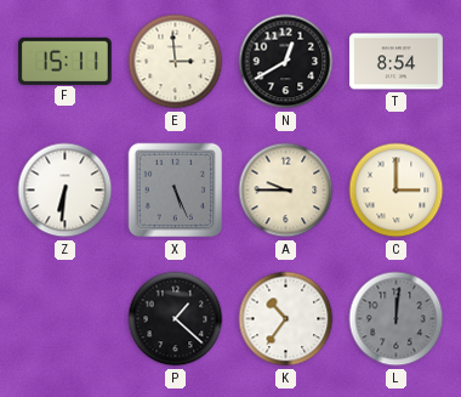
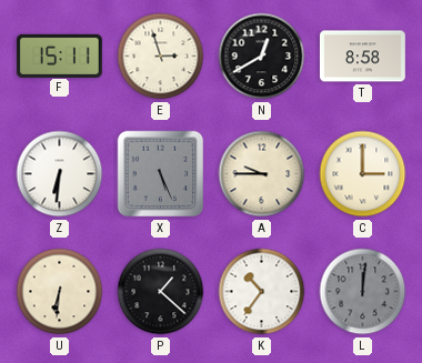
E: 2:59 -> 2:57
T: 8:54 -> 8:58
U: none -> 6:31
